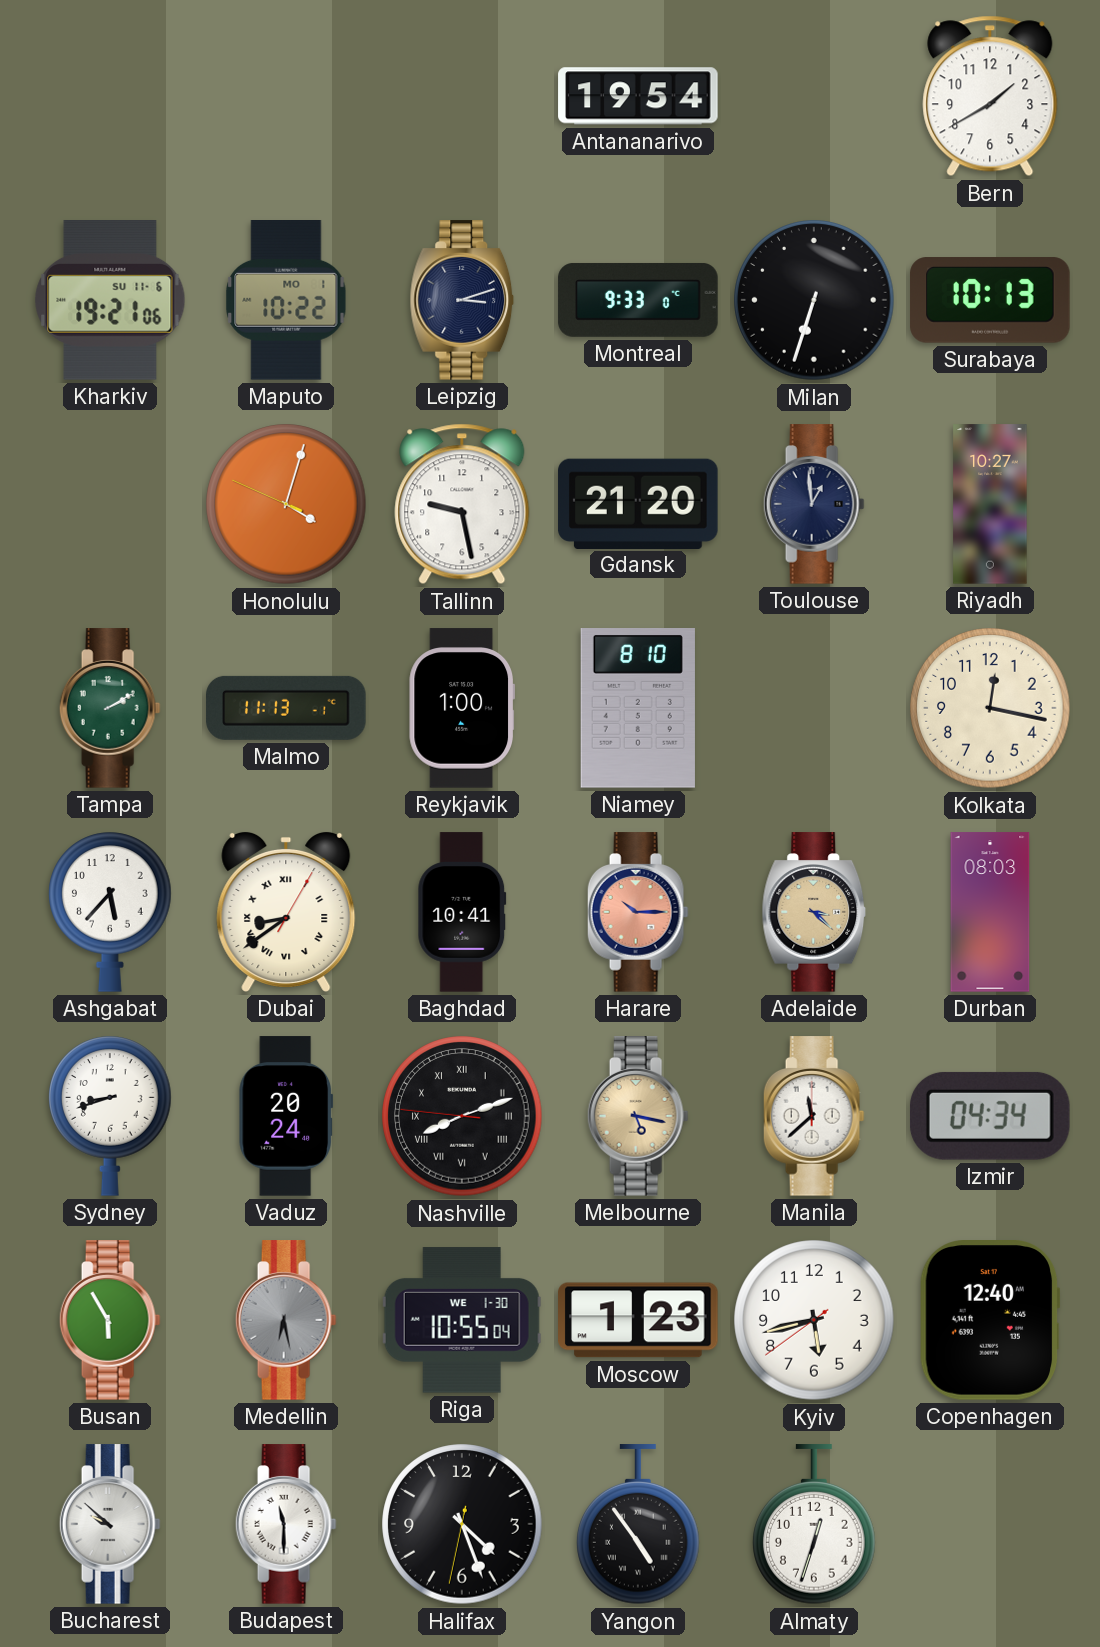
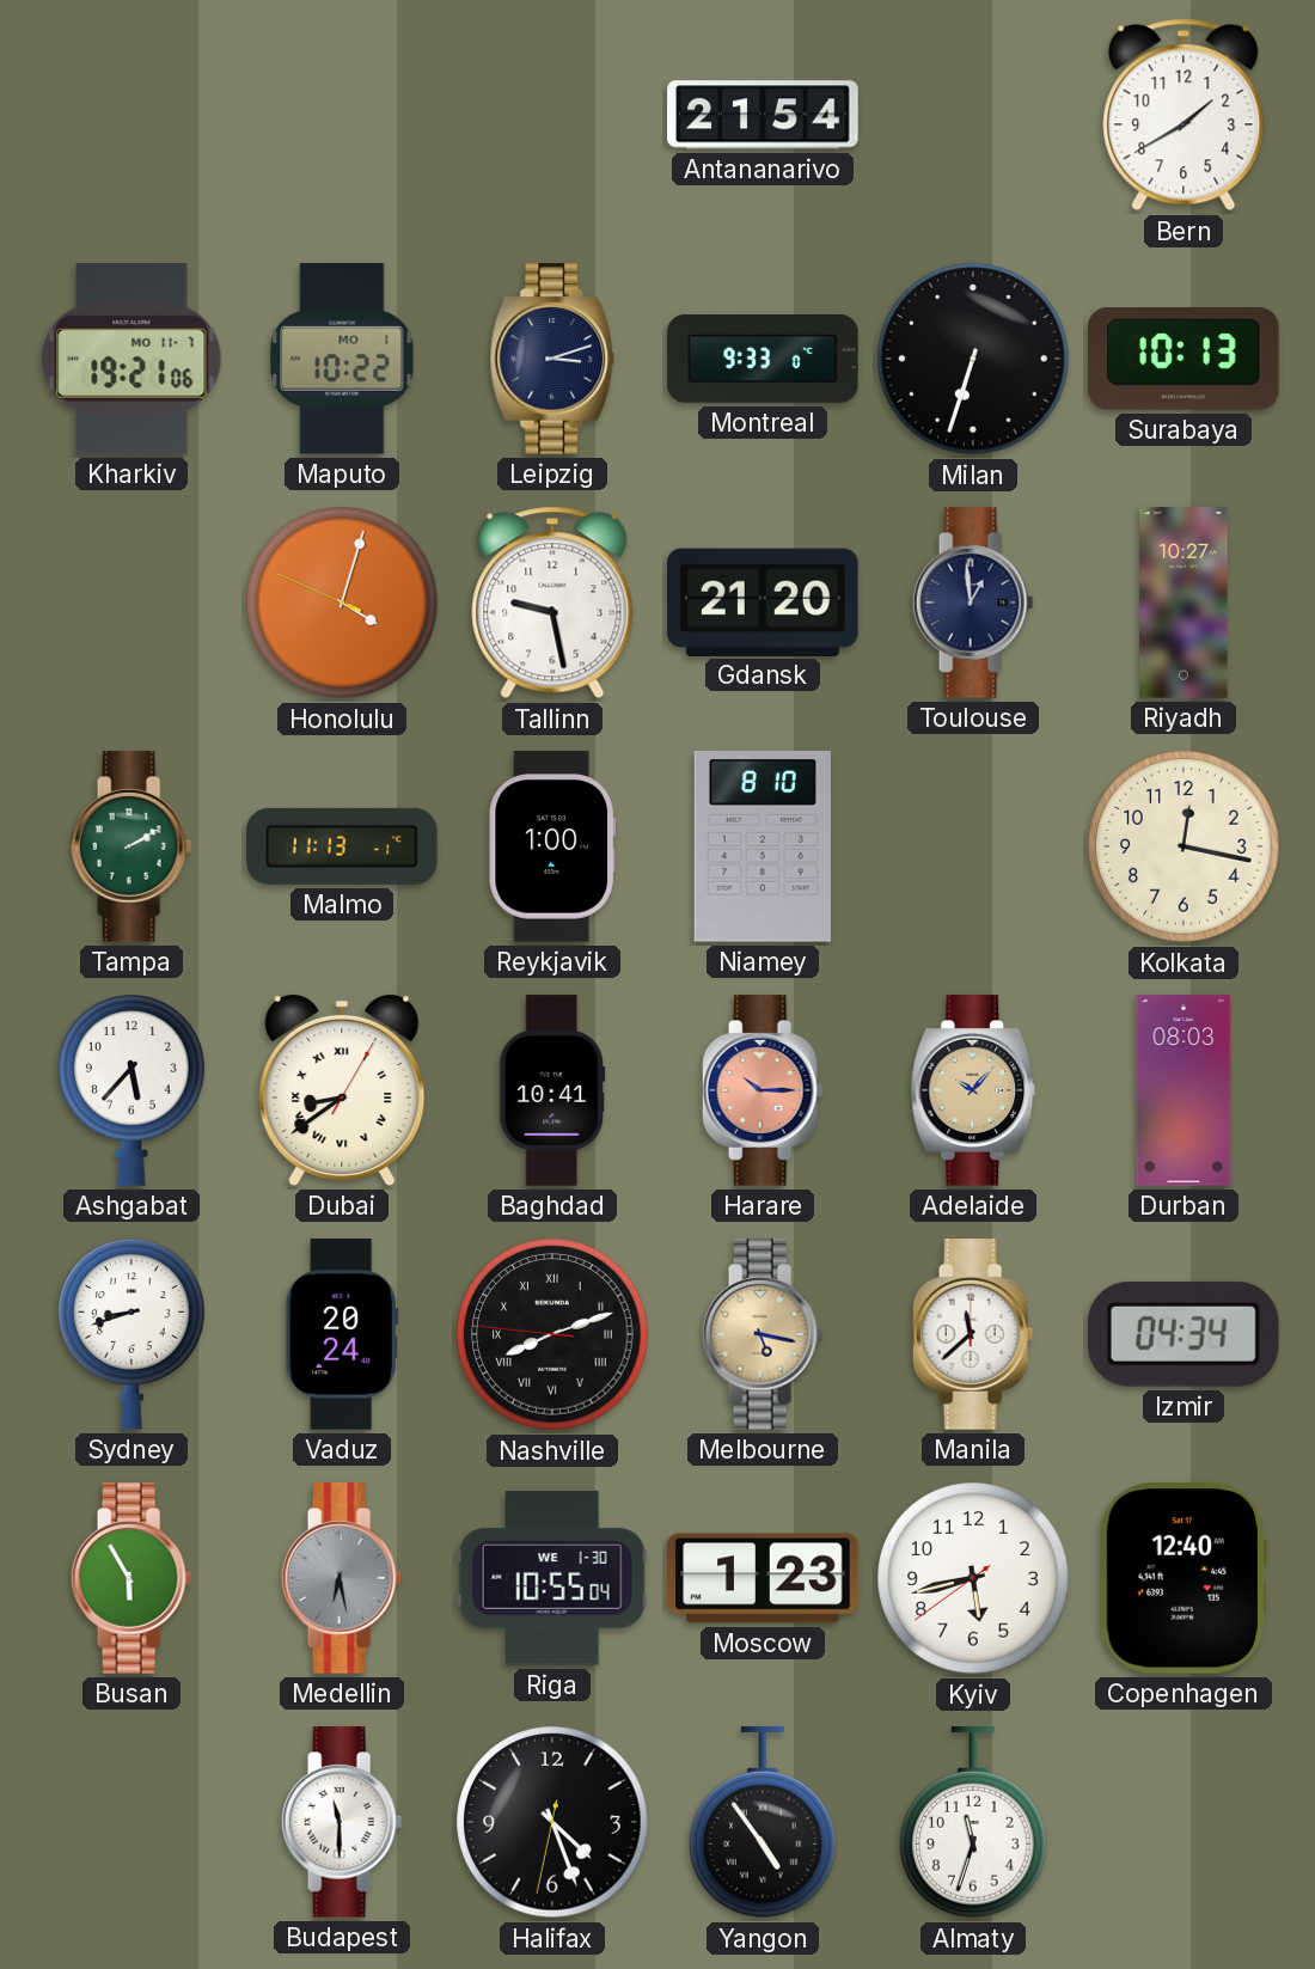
Antananarivo: 19:54 -> 21:54
Kharkiv date: SU 11-6 -> MO 11-7
Adelaide: 3:22 -> 10:07
Bucharest: 9:52 -> none
Almaty: 12:33 -> 11:33
